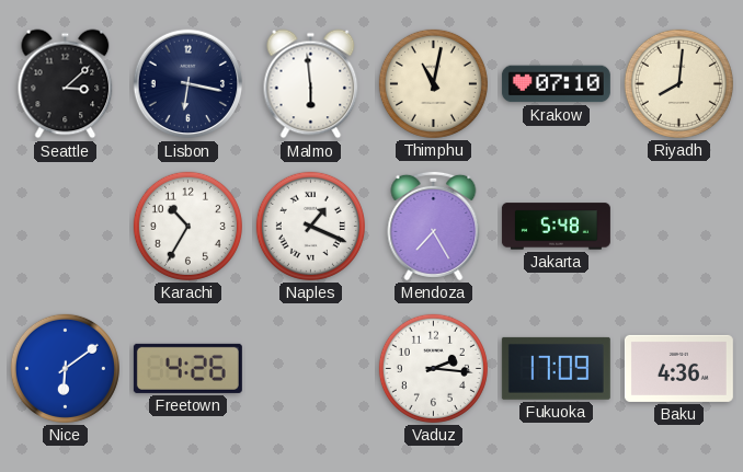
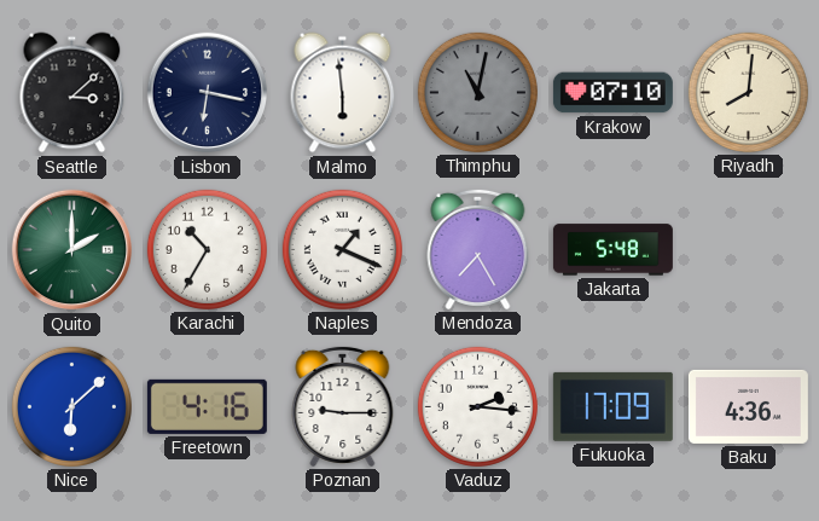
Thimphu dial: cream -> grey
Quito: none -> 2:00
Nice: 6:09 -> 6:08
Freetown: 4:26 -> 4:16
Poznan: none -> 9:15
